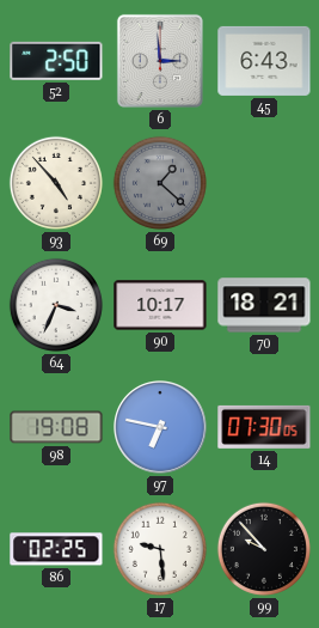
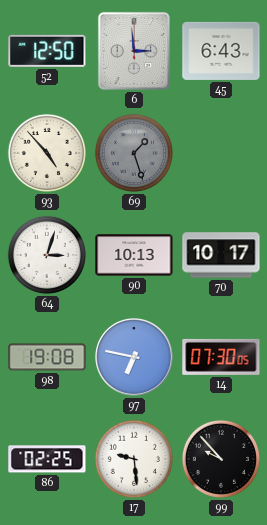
52: 2:50 -> 12:50
69: 1:22 -> 1:27
64: 3:34 -> 3:03
90: 10:17 -> 10:13
70: 18:21 -> 10:17
